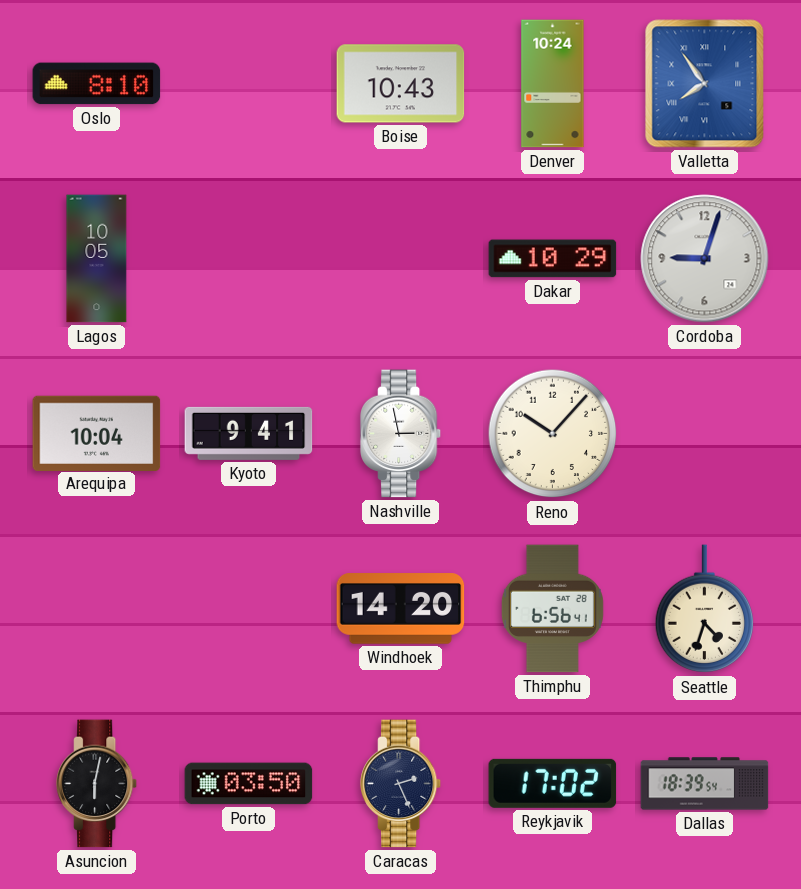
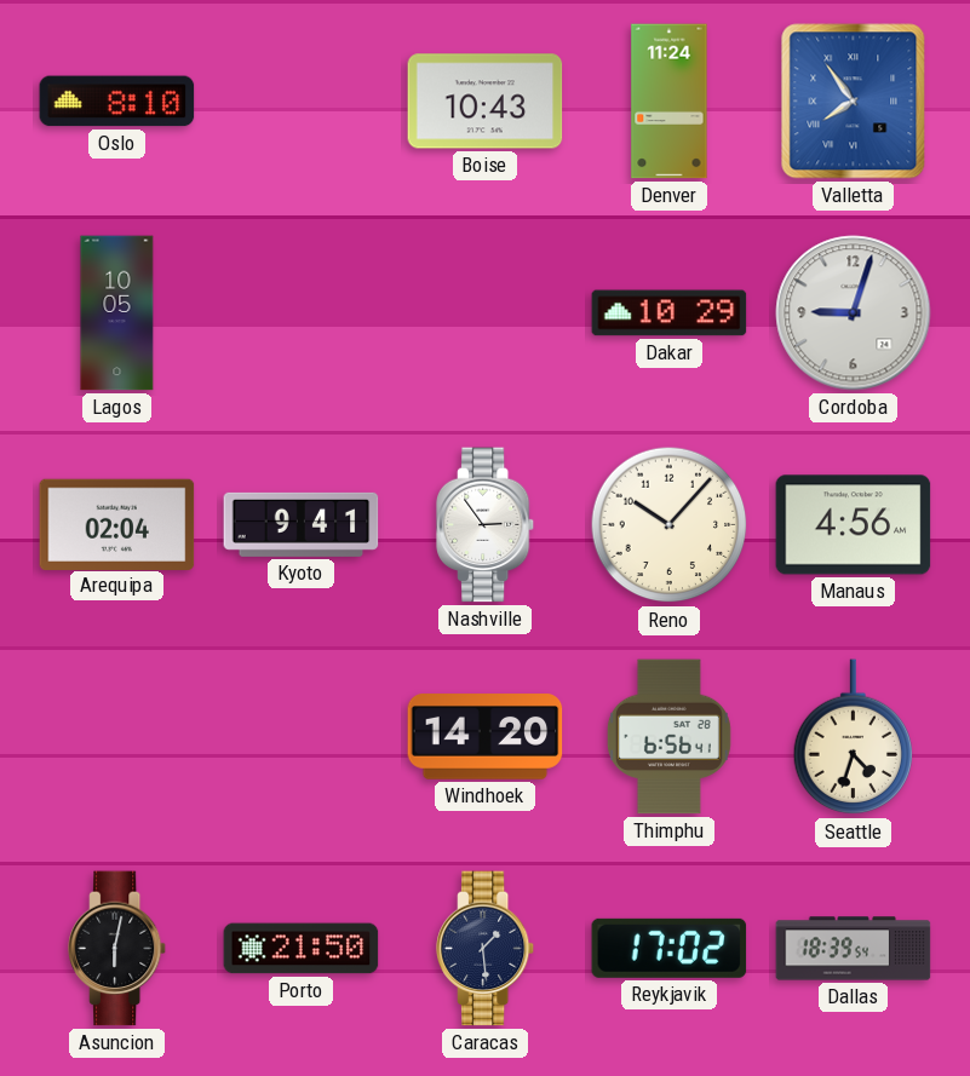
Denver: 10:24 -> 11:24
Arequipa: 10:04 -> 02:04
Nashville: 2:58 -> 2:54
Manaus: none -> 4:56
Porto: 03:50 -> 21:50
Caracas: 2:26 -> 1:29
